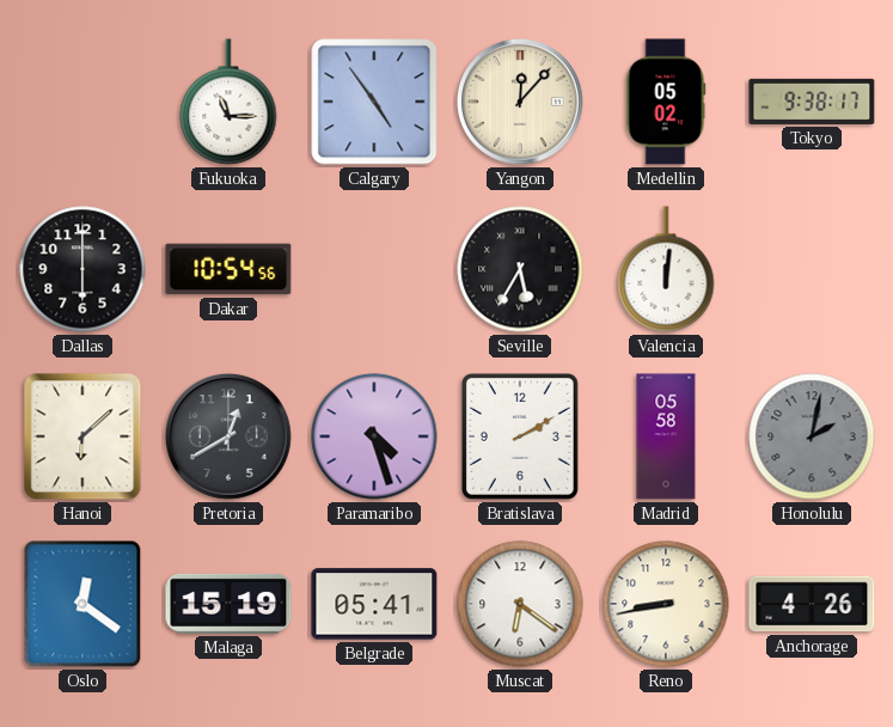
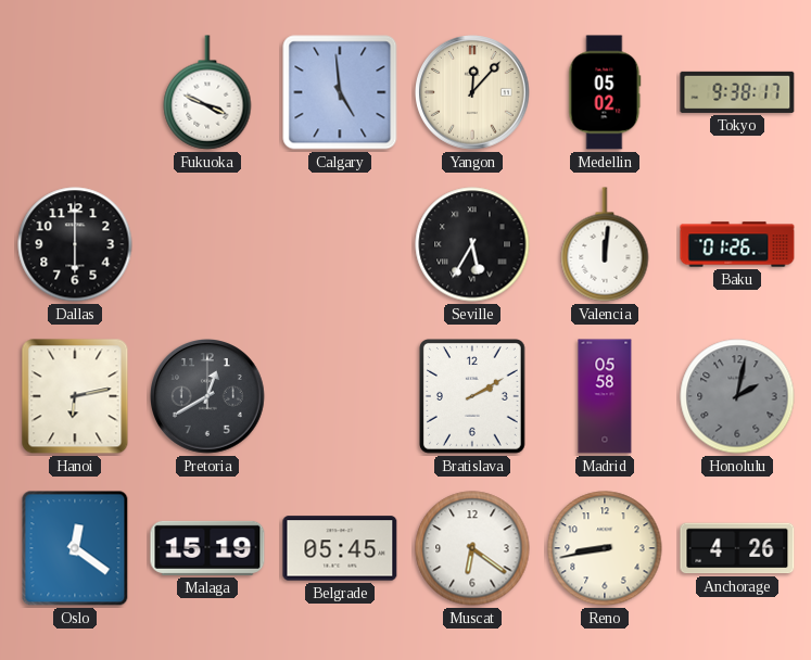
Fukuoka: 11:15 -> 3:49
Calgary: 4:54 -> 4:59
Dakar: 10:54 -> none
Baku: none -> 01:26
Hanoi: 6:08 -> 6:13
Paramaribo: 4:27 -> none
Belgrade: 05:41 -> 05:45
